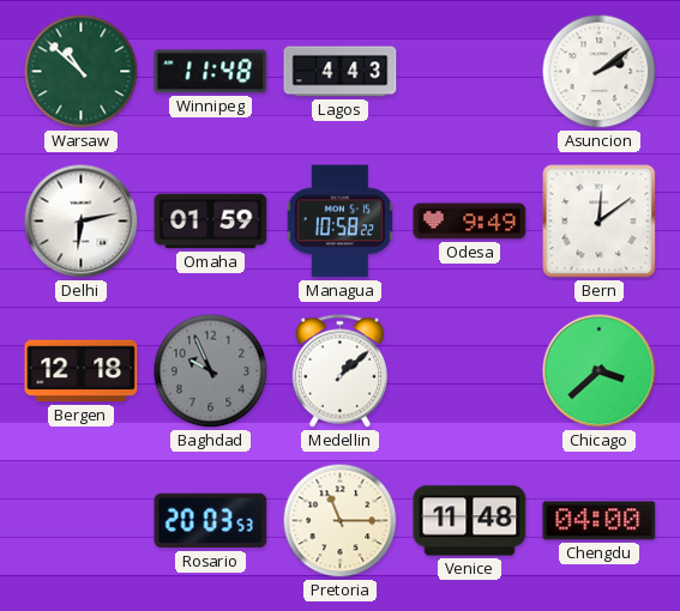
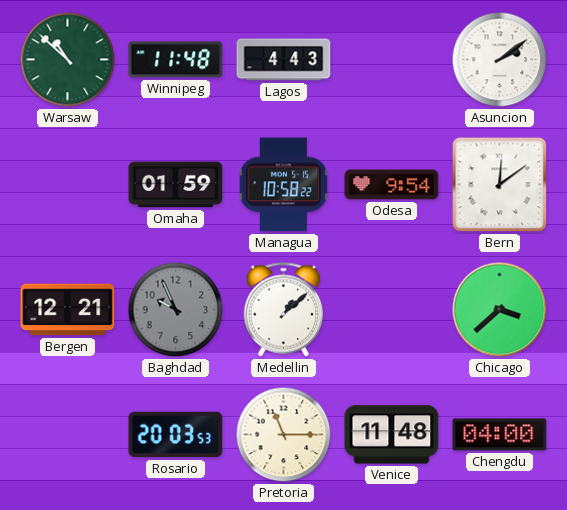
Delhi: 6:13 -> none
Odesa: 9:49 -> 9:54
Bergen: 12:18 -> 12:21
